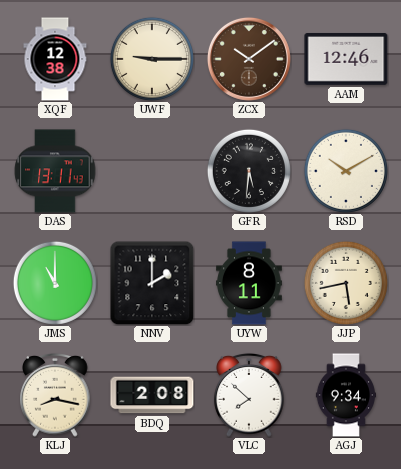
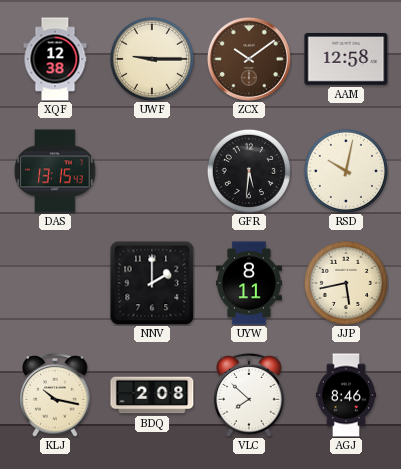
AAM: 12:46 -> 12:58
DAS: 13:11 -> 13:15
RSD: 10:10 -> 10:02
JMS: 11:00 -> none
KLJ: 8:17 -> 10:17
AGJ: 9:34 -> 8:46
